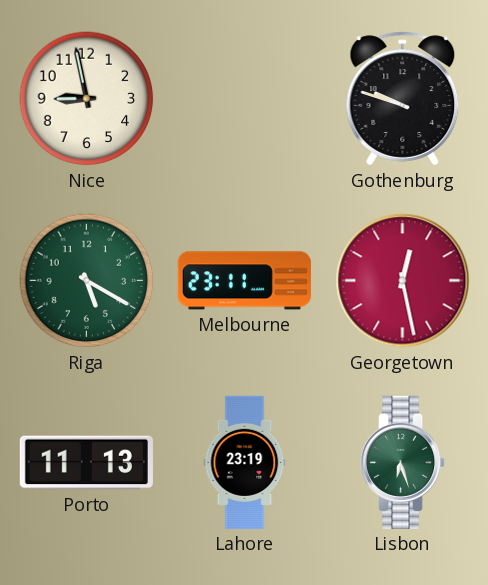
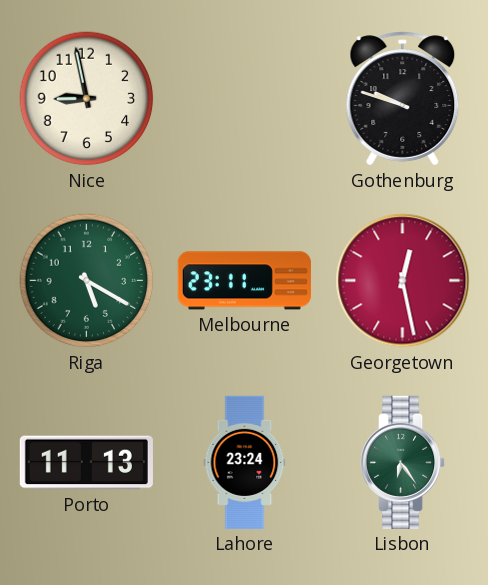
Lahore: 23:19 -> 23:24
Lisbon: 6:27 -> 6:24
